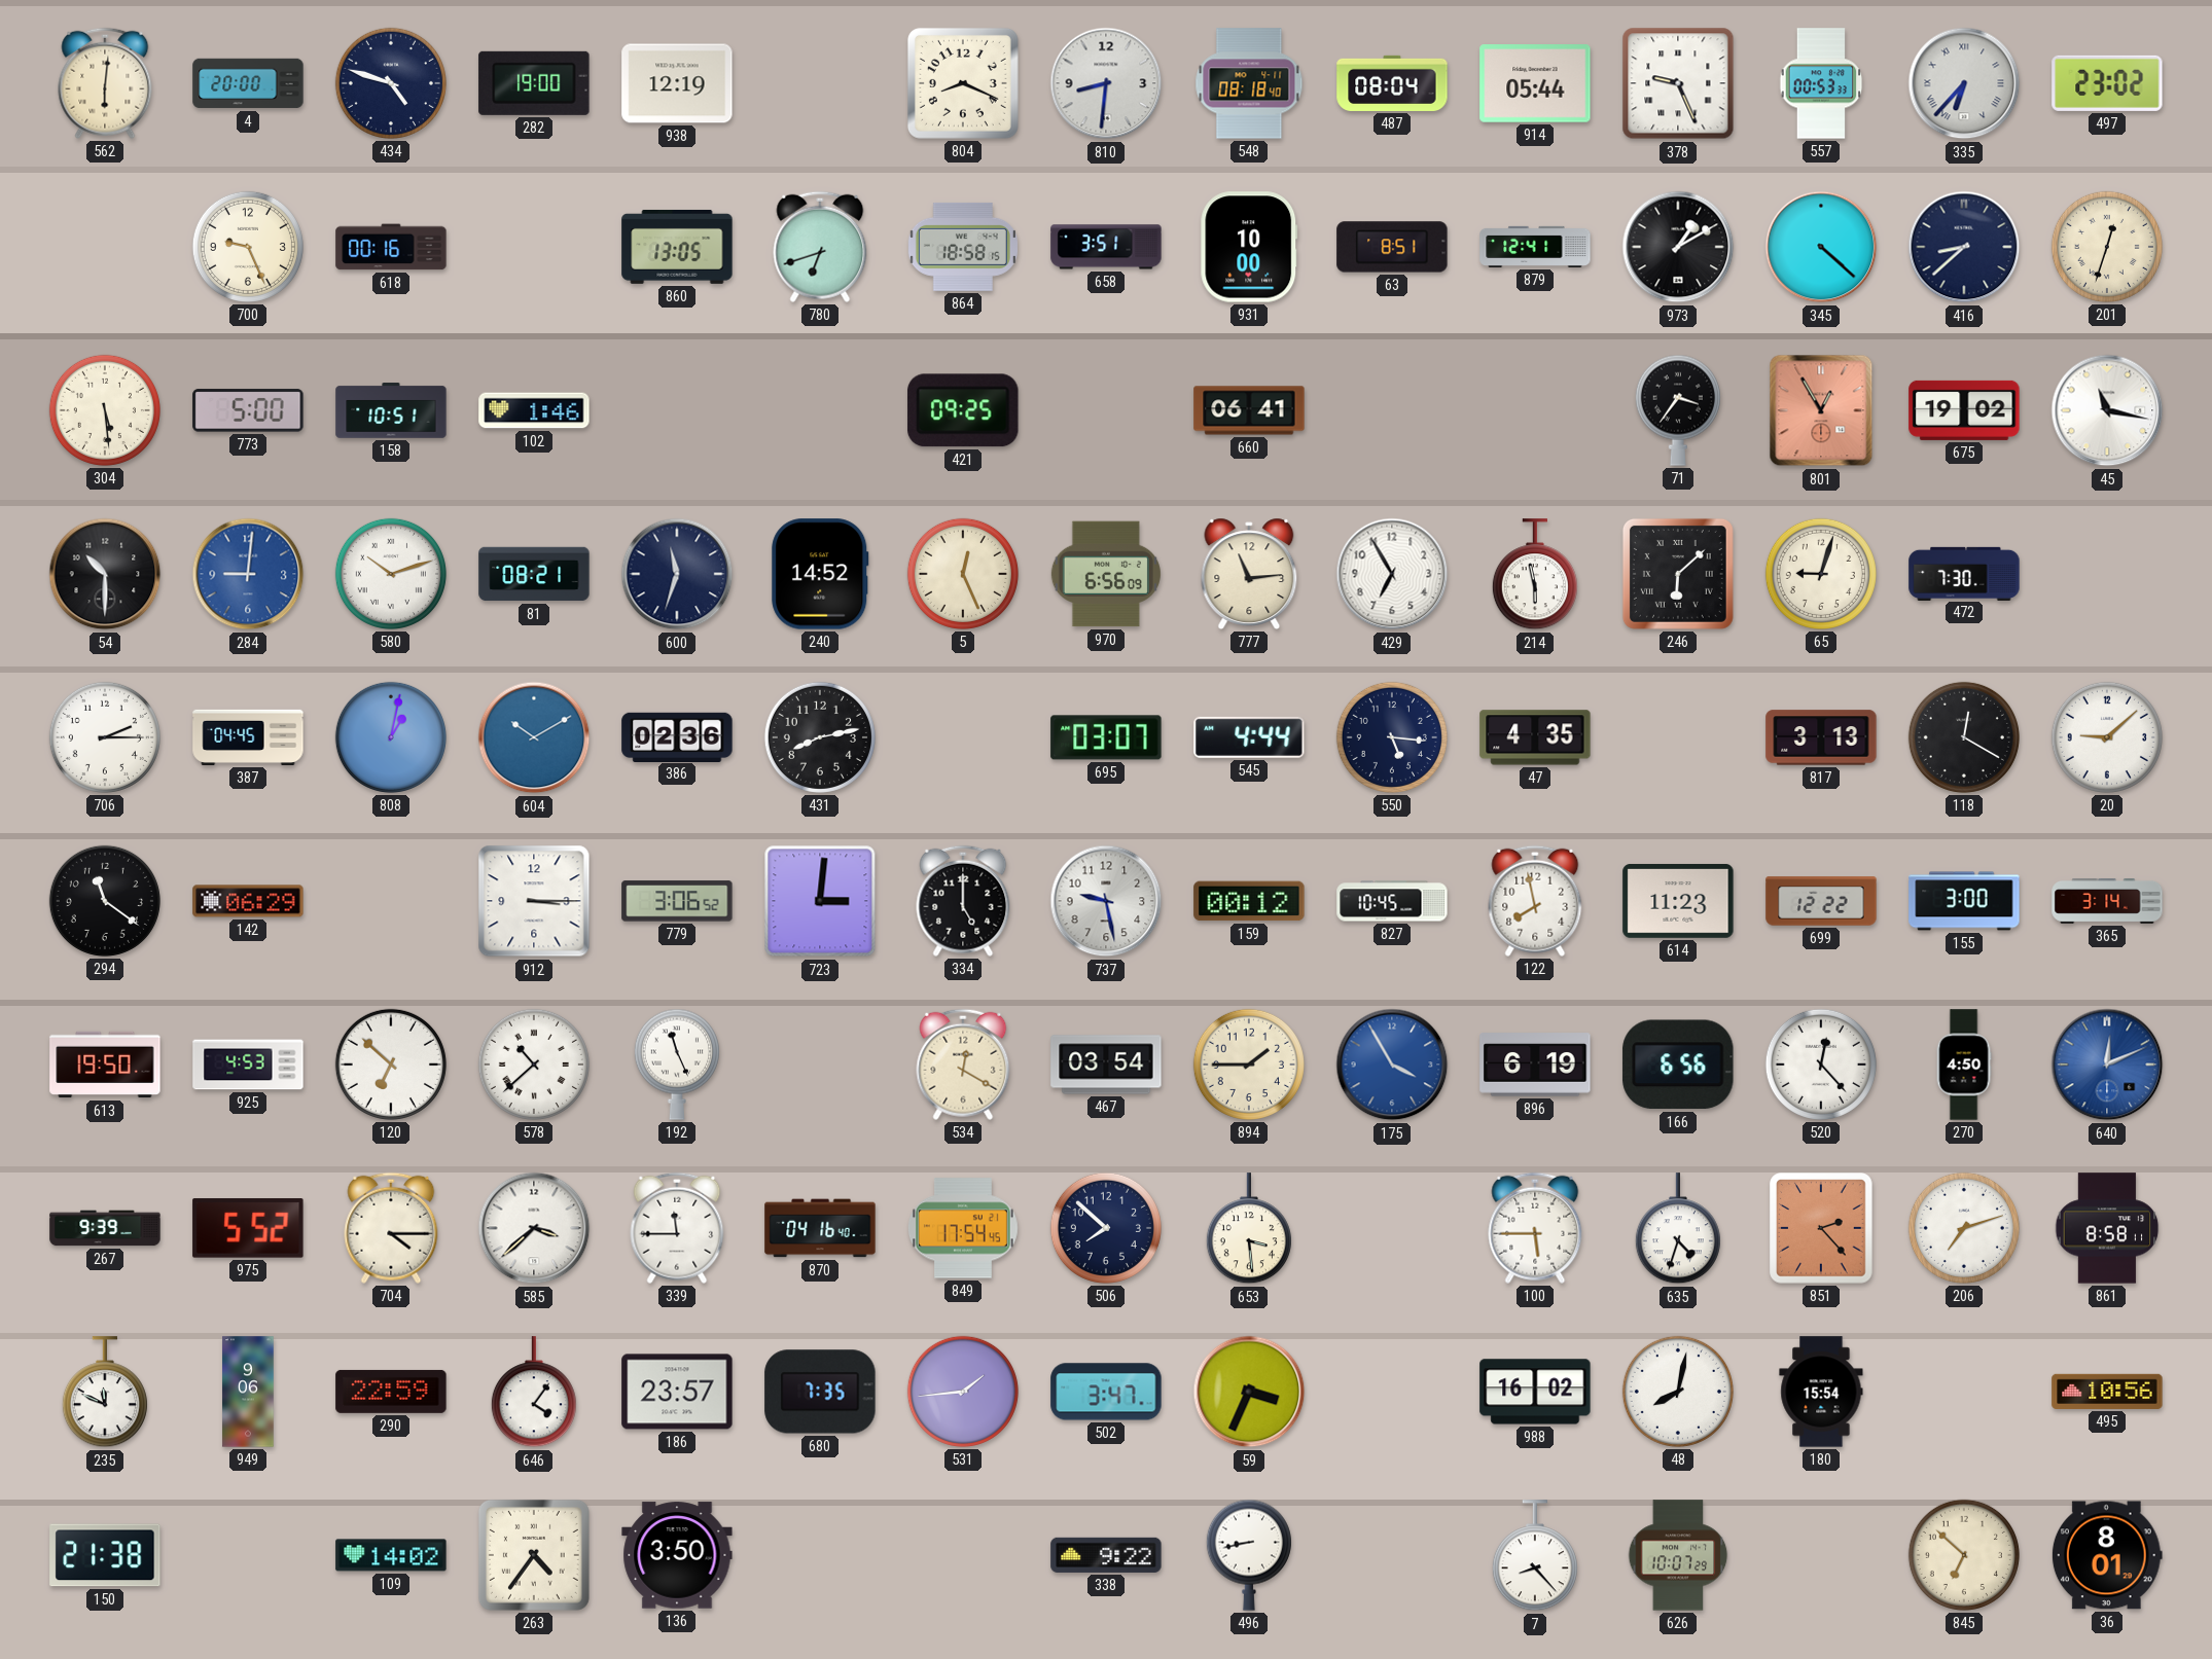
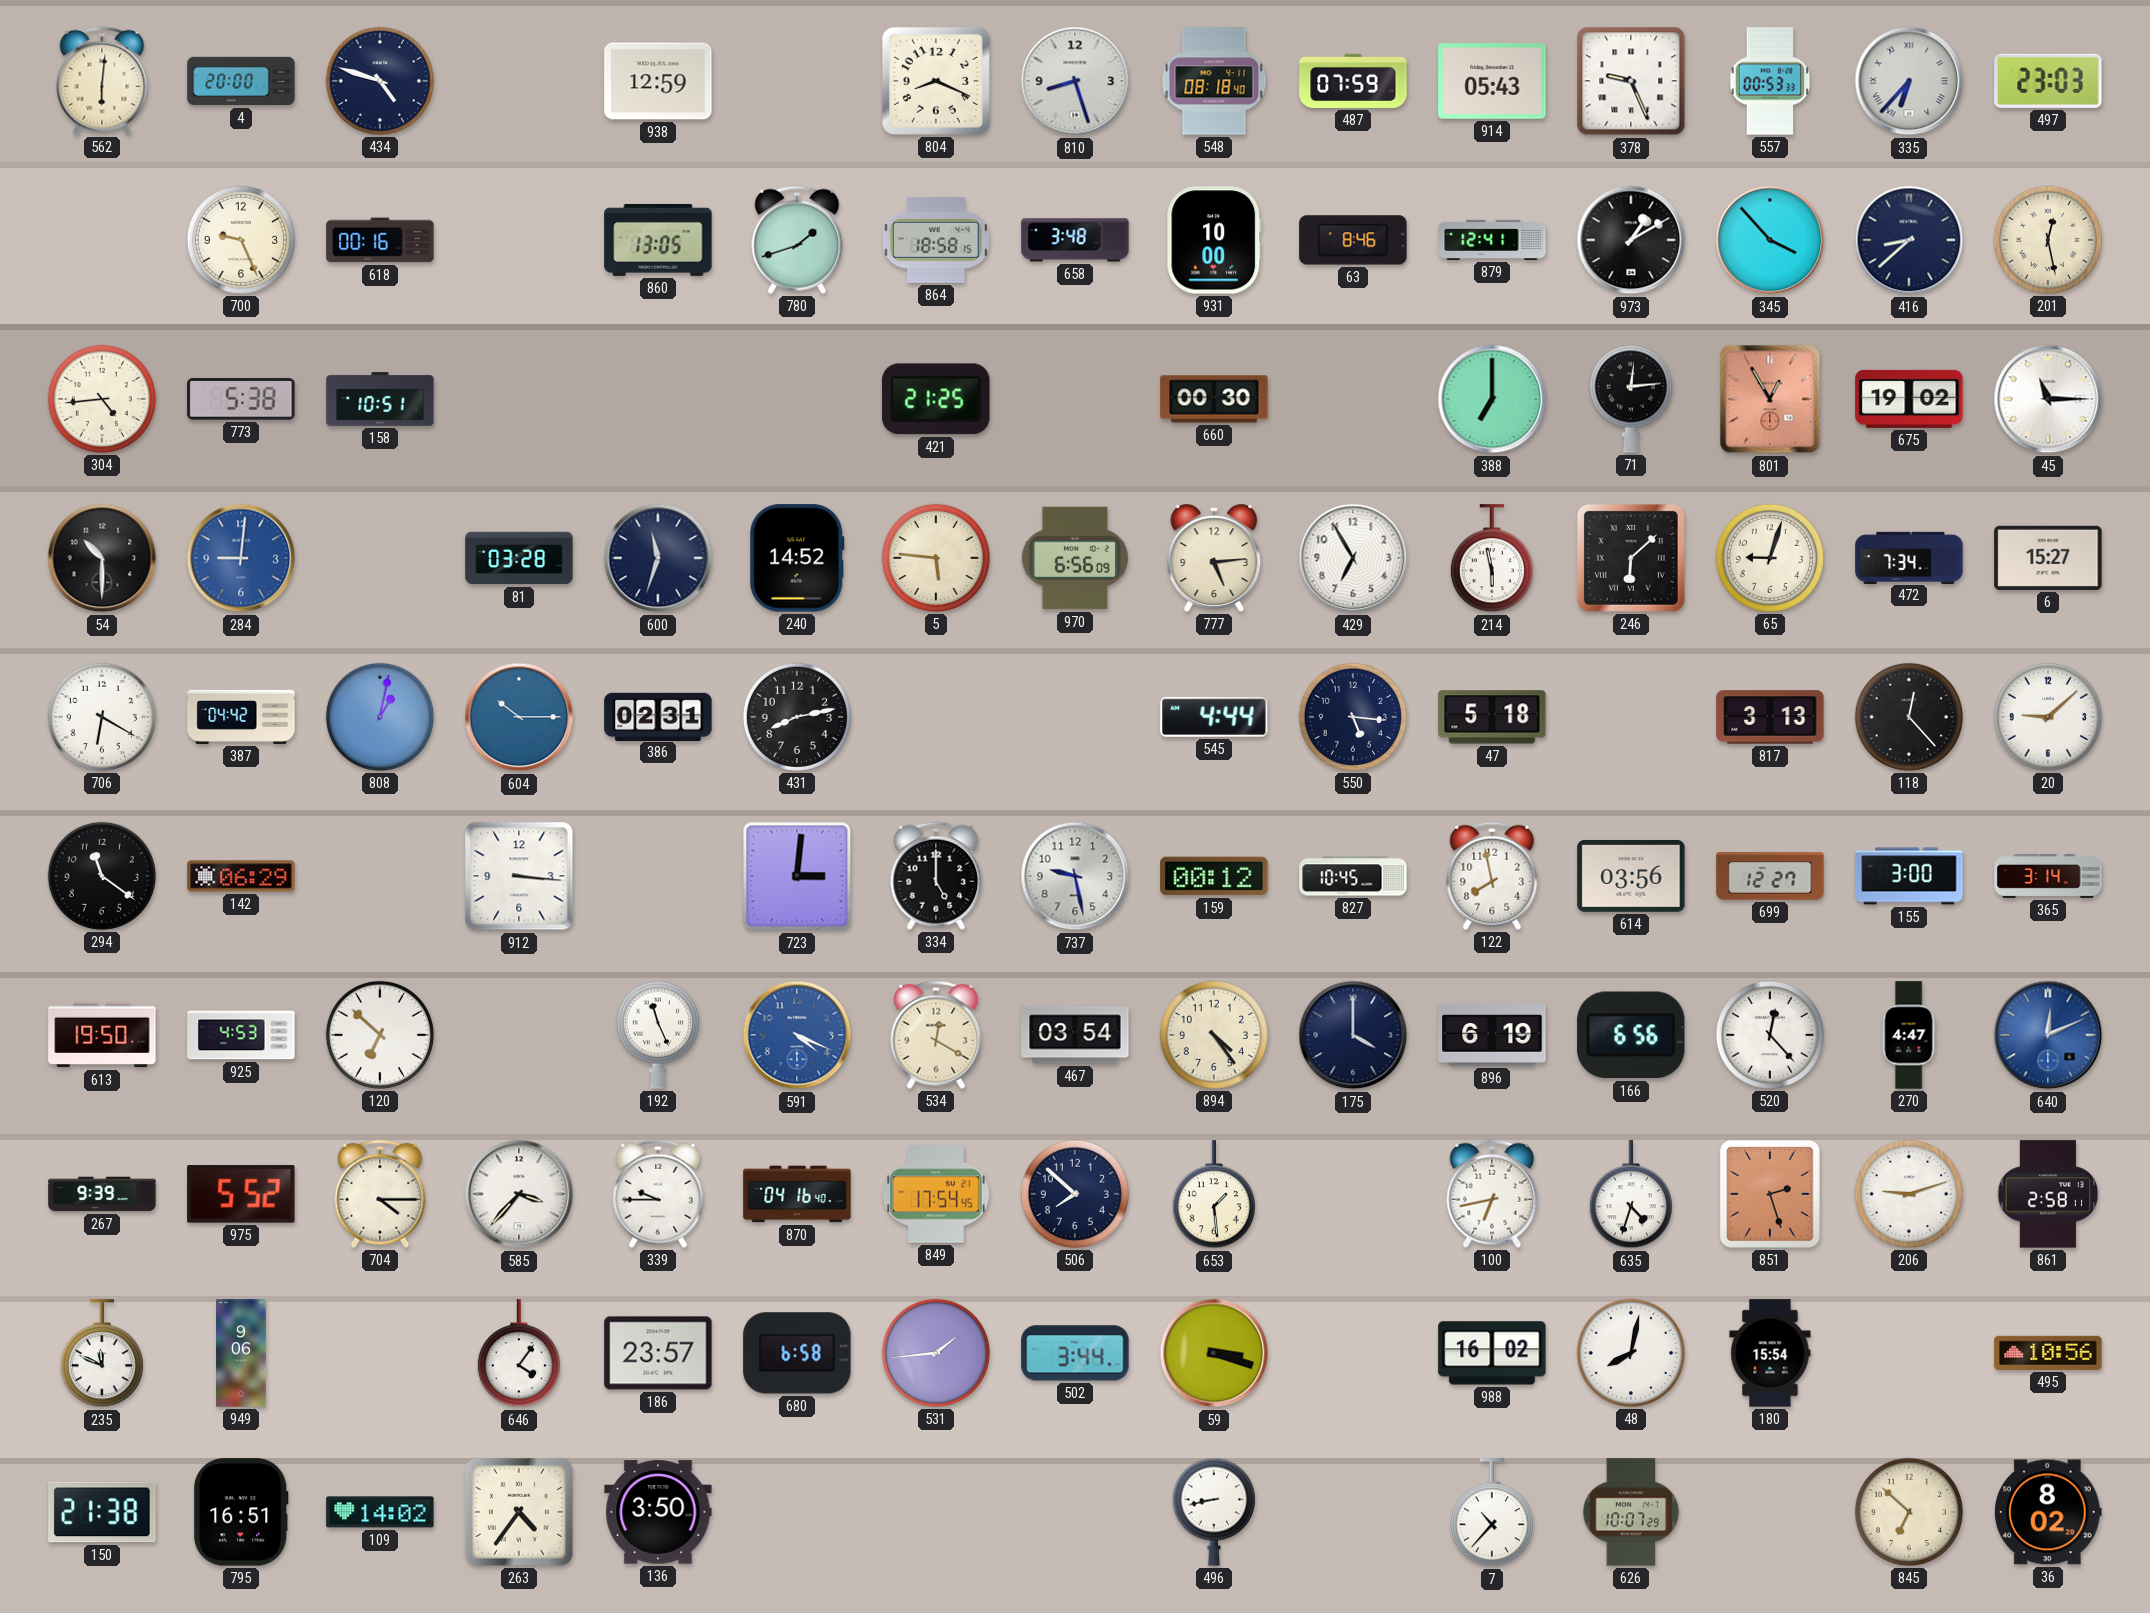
282: 19:00 -> none
938: 12:19 -> 12:59
810: 8:31 -> 8:27
487: 08:04 -> 07:59
914: 05:44 -> 05:43
497: 23:02 -> 23:03
780: 6:42 -> 1:42
658: 3:51 -> 3:48
63: 8:51 -> 8:46
345: 4:22 -> 3:53
201: 12:33 -> 12:28
304: 5:29 -> 4:44
773: 5:00 -> 5:38
102: 1:46 -> none
421: 09:25 -> 21:25
660: 06:41 -> 00:30
388: none -> 7:00
71: 3:36 -> 12:14
45: 11:17 -> 11:15
580: 10:12 -> none
81: 08:21 -> 03:28
5: 12:26 -> 5:46
777: 11:14 -> 5:14
472: 7:30 -> 7:34
6: none -> 15:27
706: 2:15 -> 6:20
387: 04:45 -> 04:42
604: 10:10 -> 10:15
386: 02:36 -> 02:31
695: 03:07 -> none
47: 4:35 -> 5:18
118: 12:20 -> 12:23
912: 3:15 -> 3:16
779: 3:06 -> none
614: 11:23 -> 03:56
699: 12:22 -> 12:27
578: 10:38 -> none
591: none -> 4:19
894: 1:45 -> 4:24
175: 3:55 -> 4:00
175 dial: blue -> navy
270: 4:50 -> 4:47
585: 3:38 -> 3:37
339: 11:45 -> 9:45
653: 3:29 -> 1:29
100: 5:45 -> 6:43
851: 2:23 -> 2:27
206: 7:12 -> 9:12
861: 8:58 -> 2:58
290: 22:59 -> none
680: 7:35 -> 6:58
502: 3:47 -> 3:44
59: 3:34 -> 3:18
795: none -> 16:51
338: 9:22 -> none
7: 8:23 -> 10:37
36: 8:01 -> 8:02
